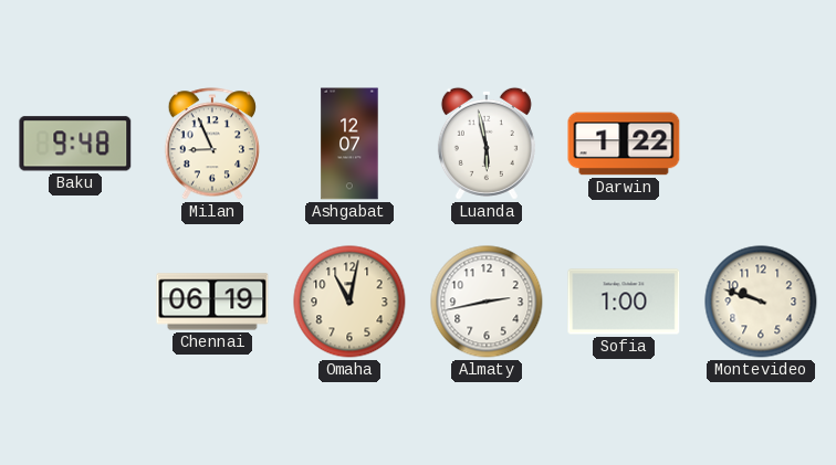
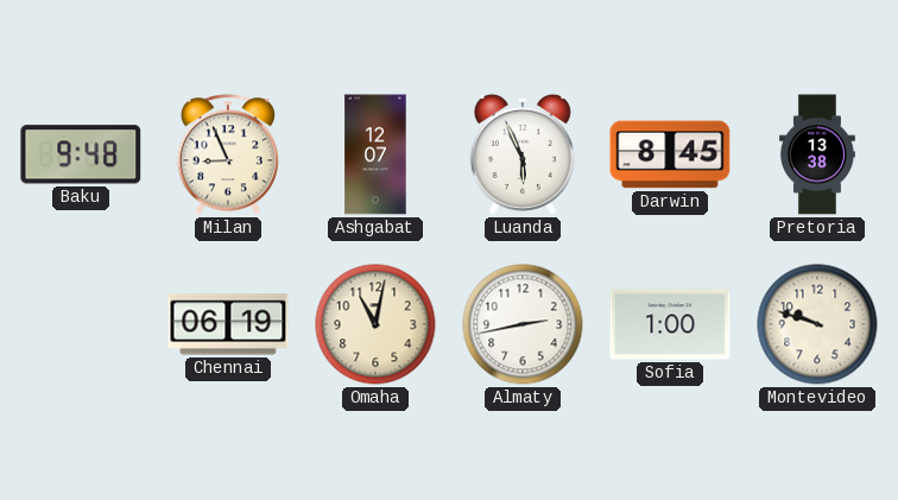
Luanda: 5:58 -> 5:56
Darwin: 1:22 -> 8:45
Pretoria: none -> 13:38
